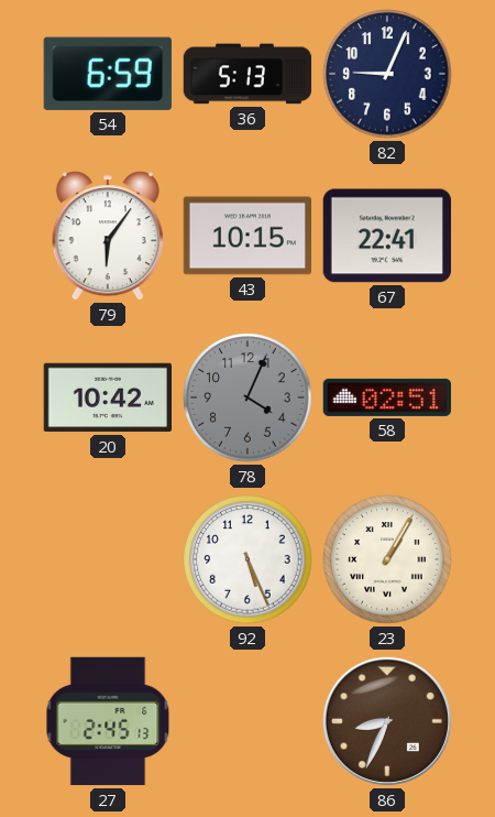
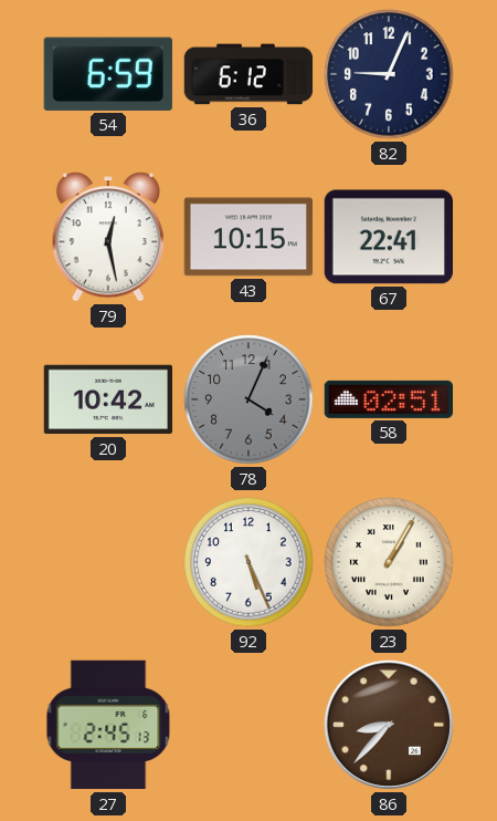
36: 5:13 -> 6:12
79: 6:06 -> 12:28
86: 8:34 -> 8:37
